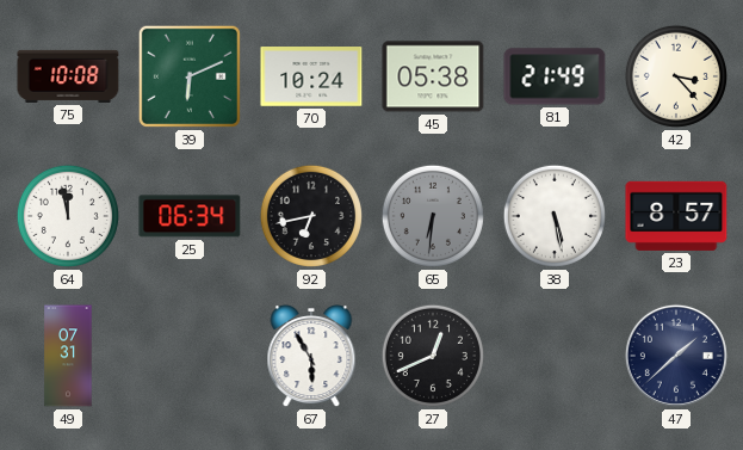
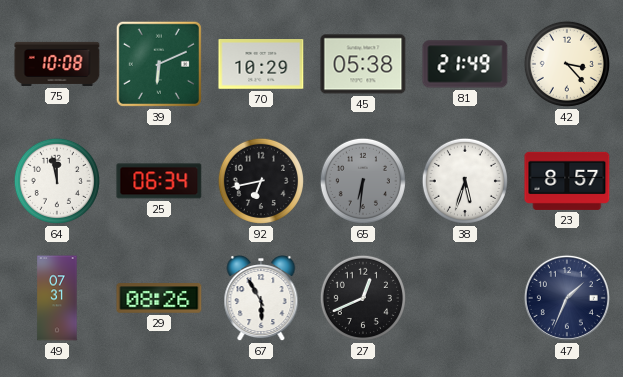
70: 10:24 -> 10:29
38: 5:28 -> 5:33
29: none -> 08:26
47: 1:38 -> 1:34
